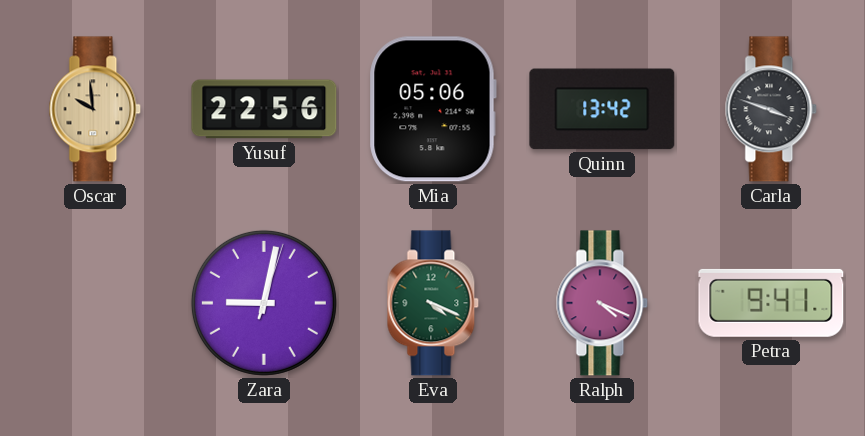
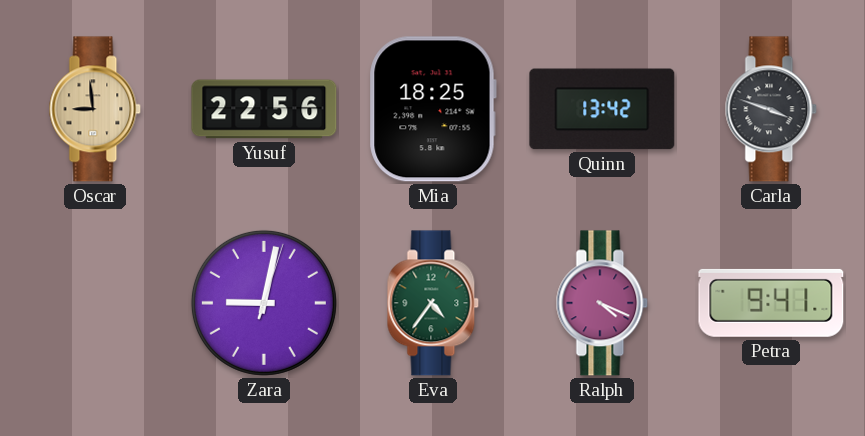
Oscar: 9:59 -> 8:59
Mia: 05:06 -> 18:25
Eva: 4:19 -> 4:36
